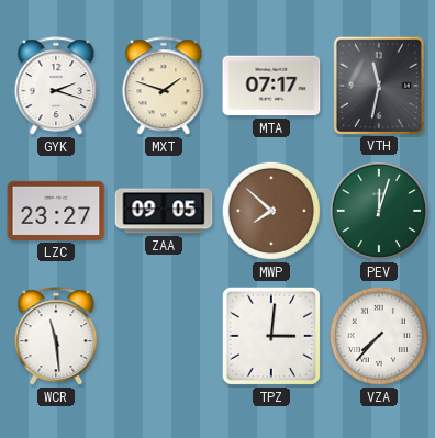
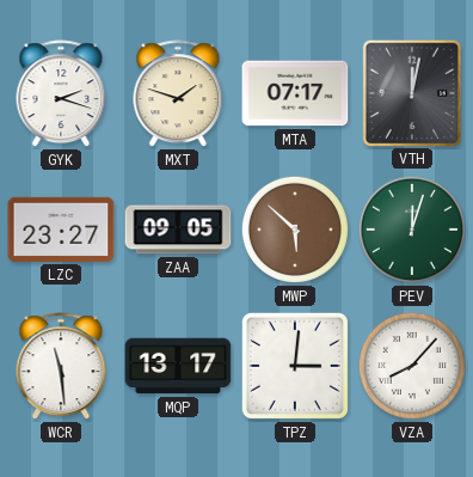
VTH: 11:32 -> 12:02
MWP: 7:52 -> 5:52
MQP: none -> 13:17
VZA: 7:37 -> 8:07
